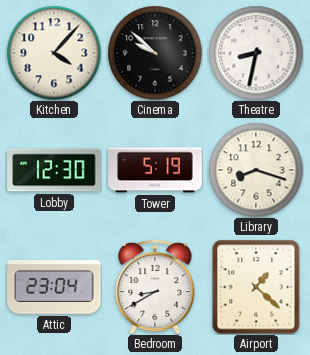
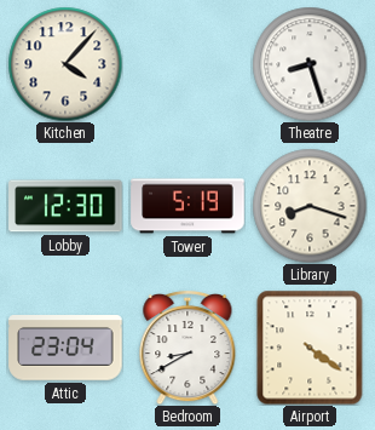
Cinema: 9:52 -> none
Theatre: 8:32 -> 8:27
Airport: 1:22 -> 4:21
